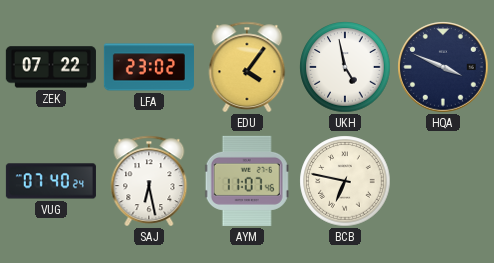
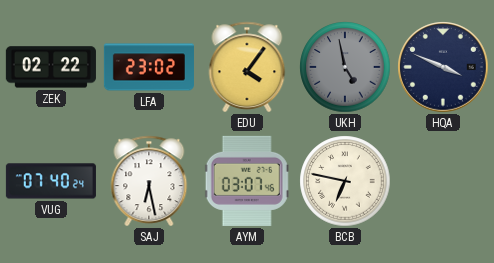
ZEK: 07:22 -> 02:22
UKH dial: white -> grey
AYM: 11:07 -> 03:07
